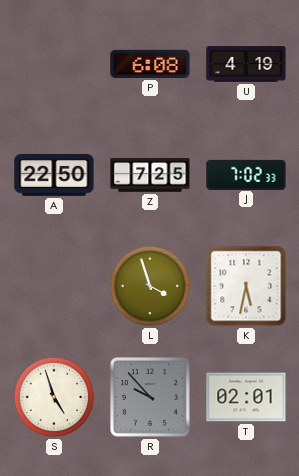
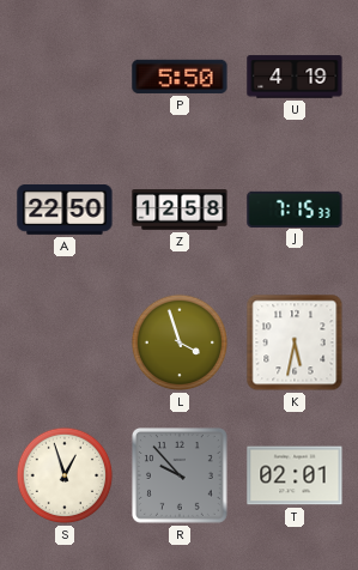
P: 6:08 -> 5:50
Z: 7:25 -> 12:58
J: 7:02 -> 7:15
S: 4:57 -> 12:57
